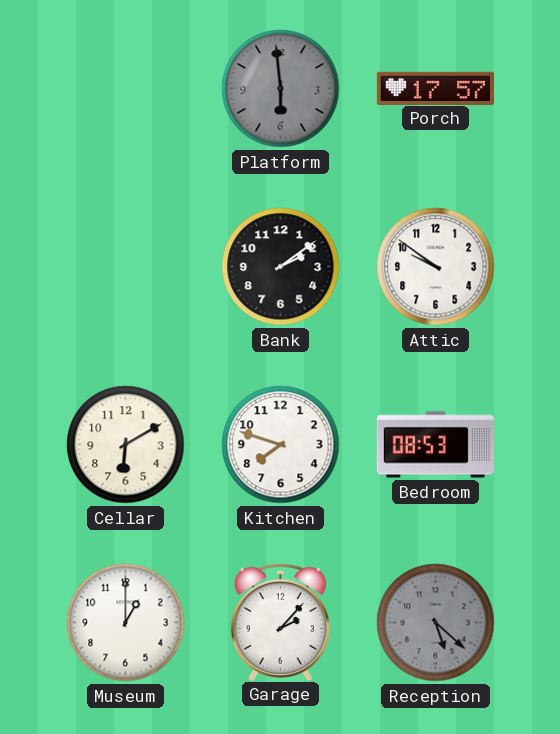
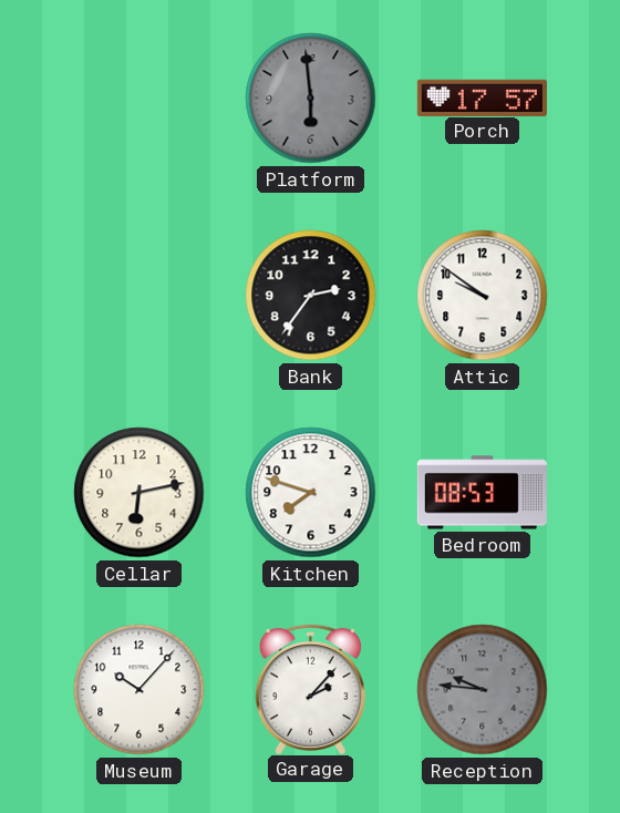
Bank: 2:09 -> 2:36
Cellar: 6:10 -> 6:13
Museum: 1:00 -> 10:07
Reception: 5:22 -> 9:46
